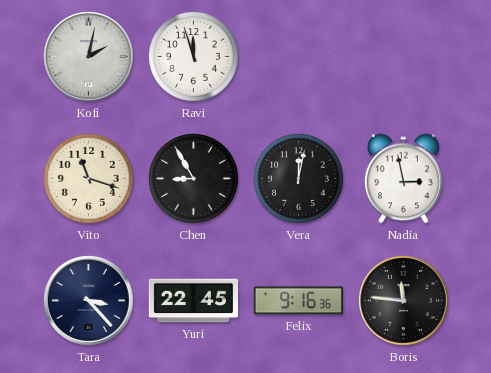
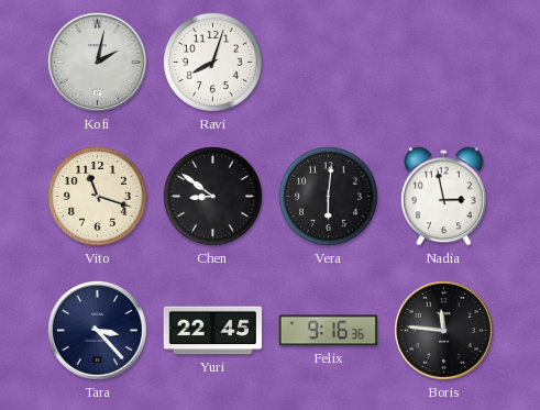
Ravi: 11:57 -> 8:03
Chen: 8:55 -> 8:51
Vera: 12:02 -> 6:01
